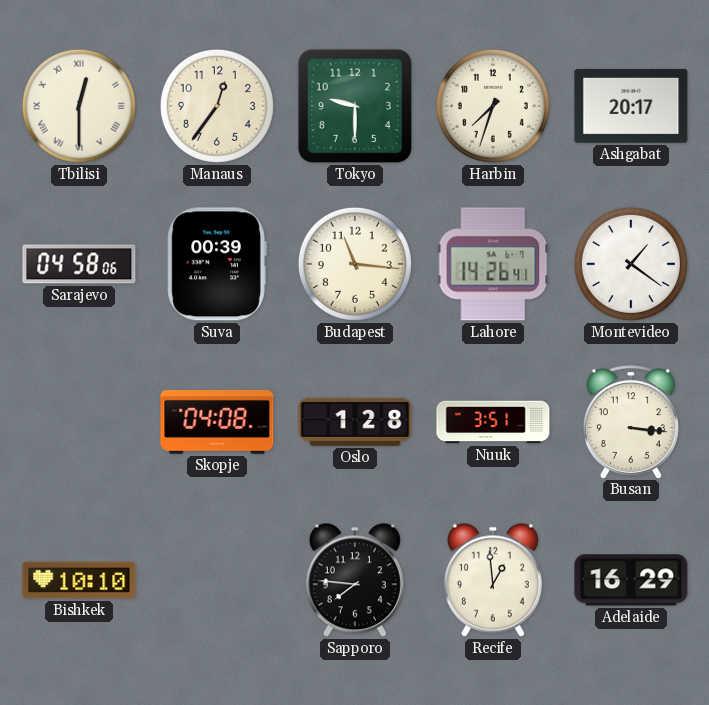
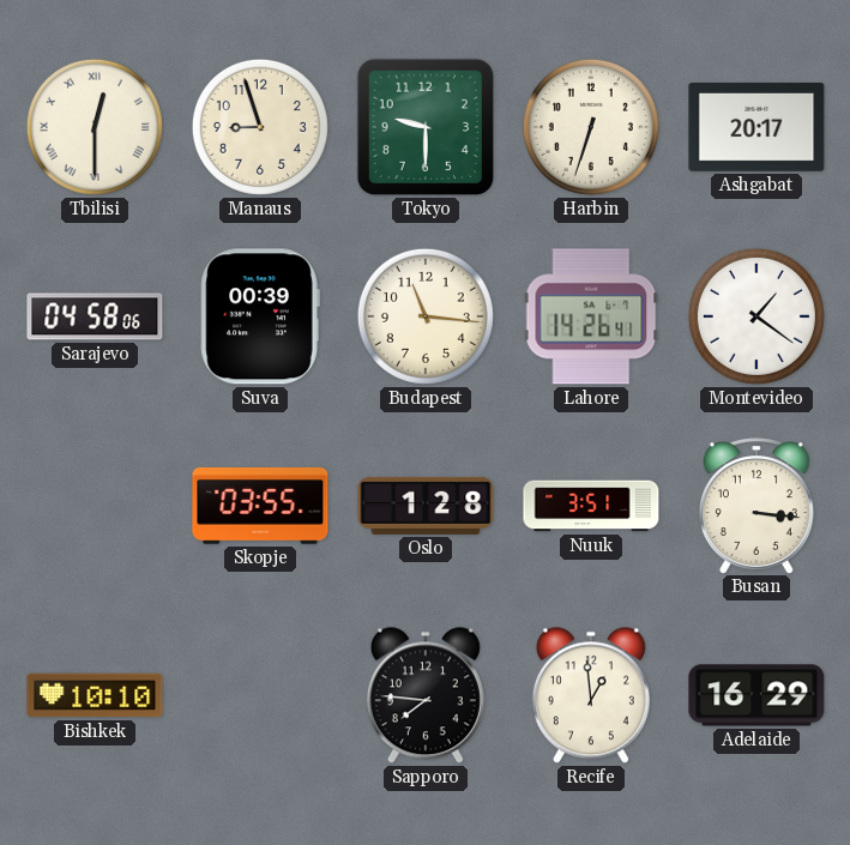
Manaus: 12:36 -> 8:57
Harbin: 7:33 -> 6:33
Skopje: 04:08 -> 03:55
